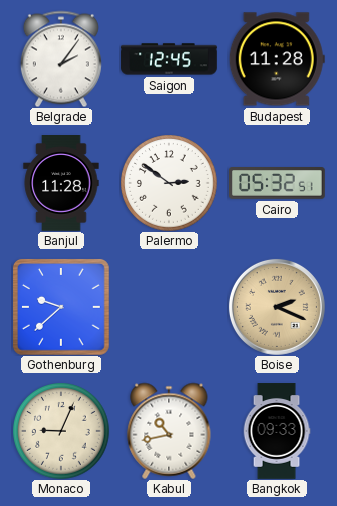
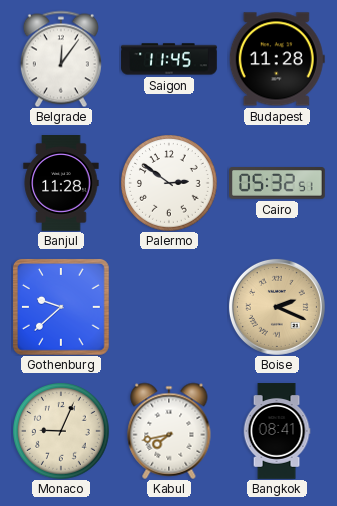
Belgrade: 2:06 -> 12:06
Saigon: 12:45 -> 11:45
Kabul: 10:43 -> 7:43
Bangkok: 09:33 -> 08:41
